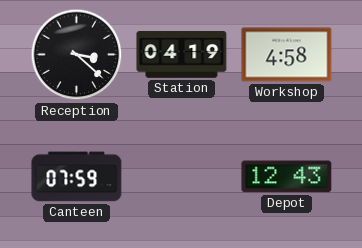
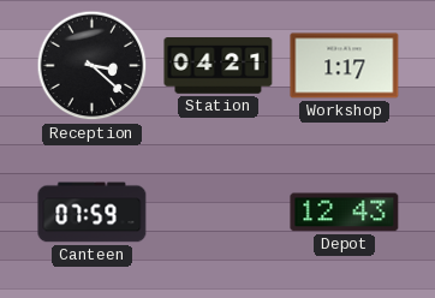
Station: 04:19 -> 04:21
Workshop: 4:58 -> 1:17
